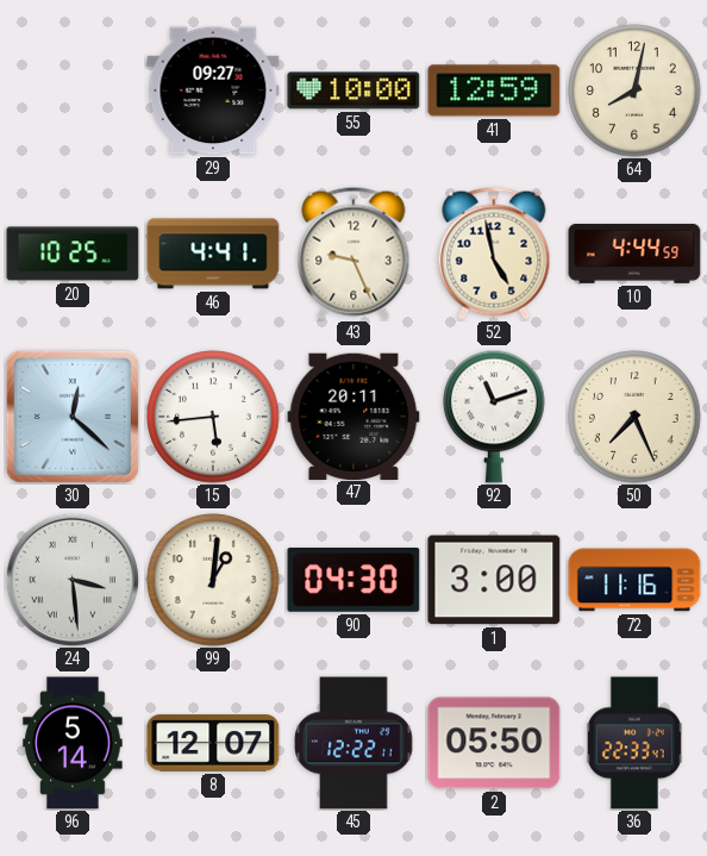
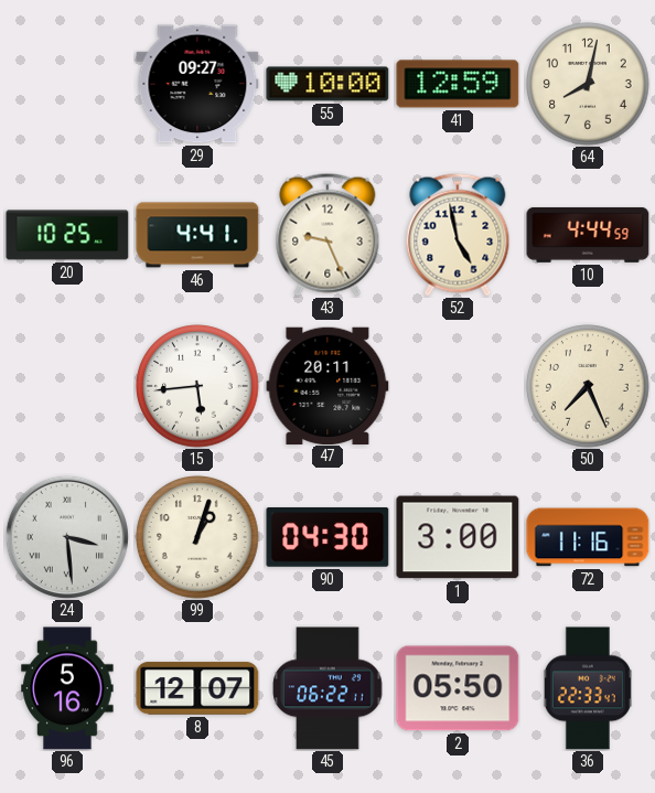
30: 12:22 -> none
92: 11:12 -> none
99: 1:01 -> 1:03
96: 5:14 -> 5:16
45: 12:22 -> 06:22
